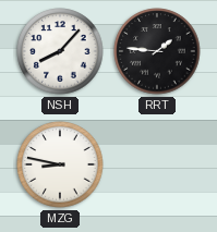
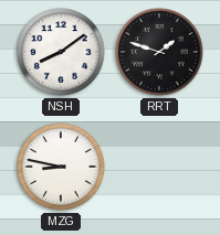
NSH: 8:07 -> 8:09
RRT: 1:46 -> 1:48
